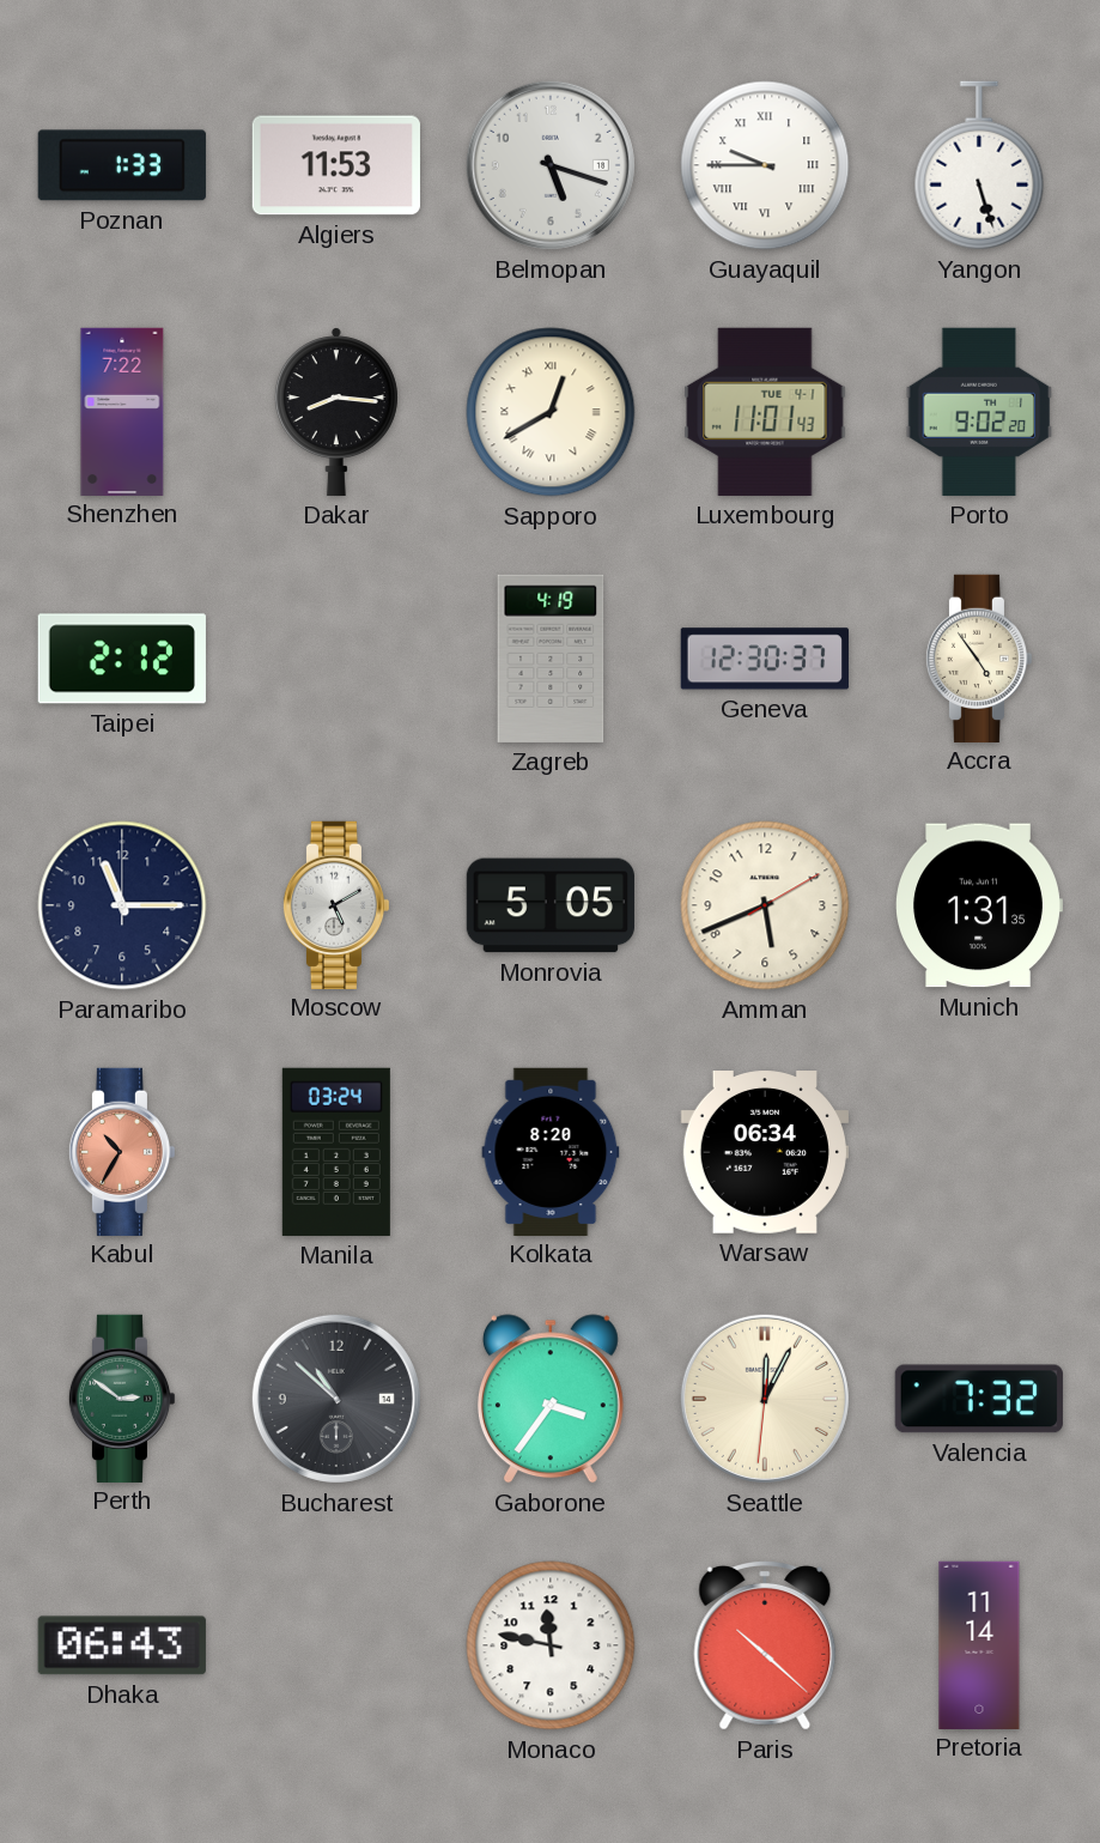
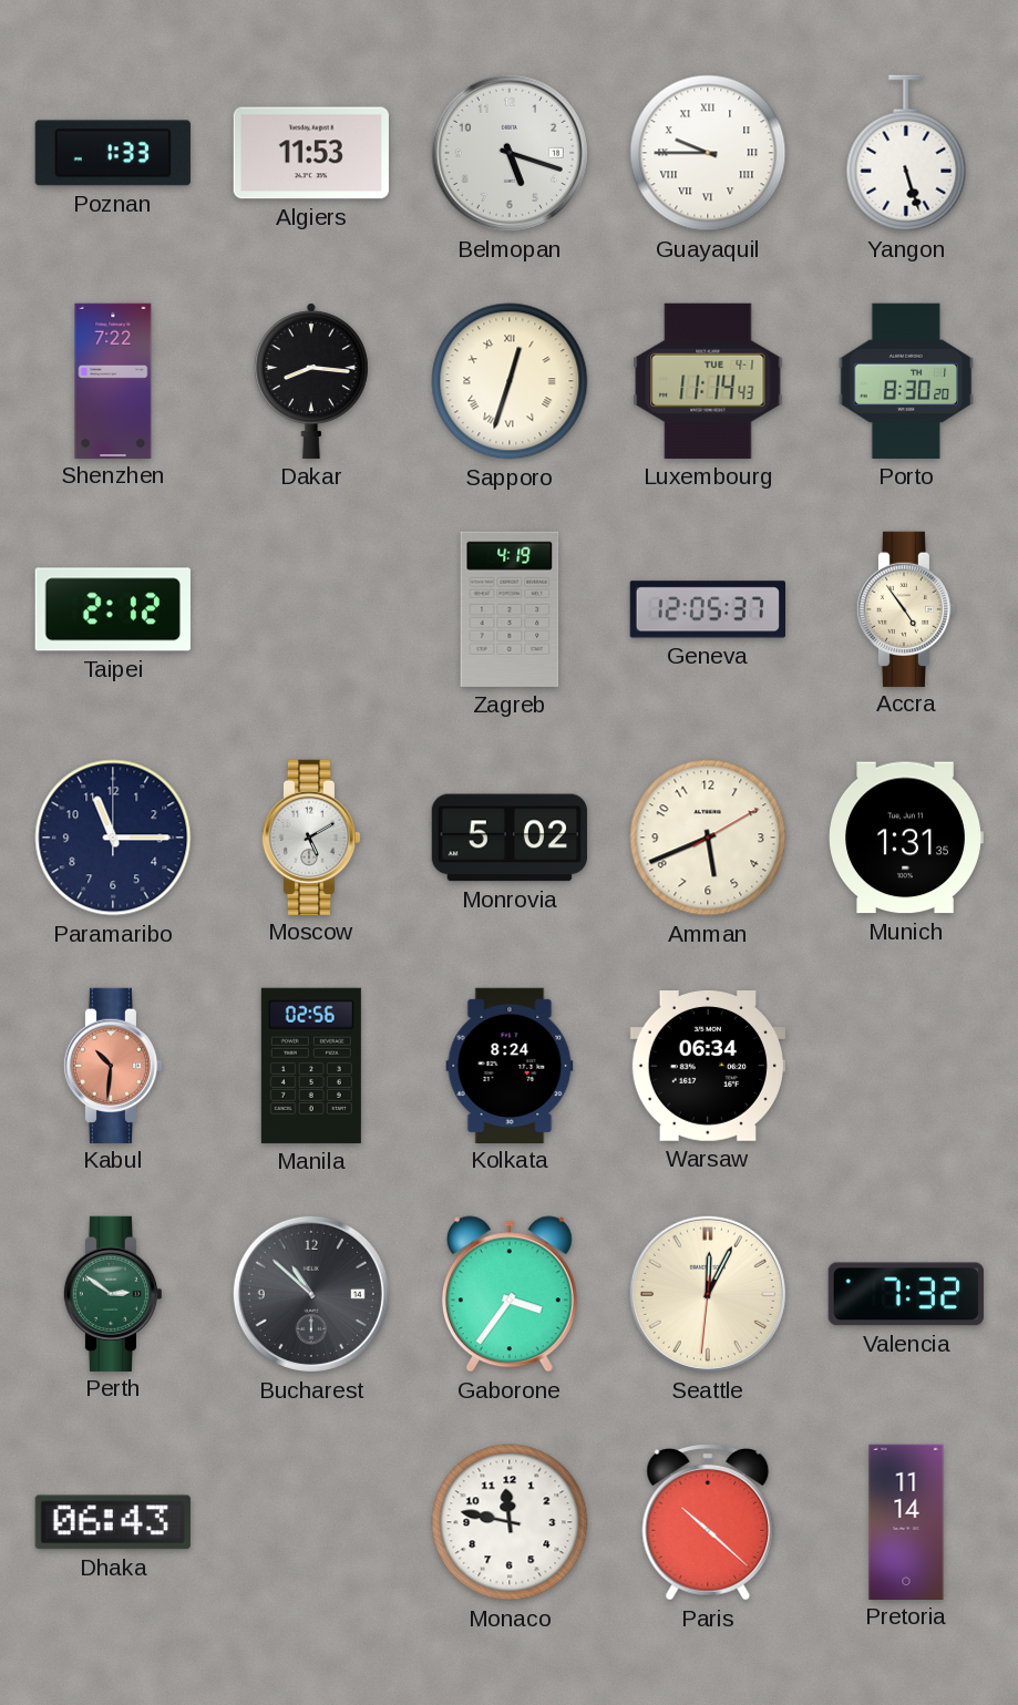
Sapporo: 12:40 -> 12:33
Luxembourg: 11:01 -> 11:14
Porto: 9:02 -> 8:30
Geneva: 12:30 -> 12:05
Monrovia: 5:05 -> 5:02
Kabul: 10:35 -> 10:31
Manila: 03:24 -> 02:56
Kolkata: 8:20 -> 8:24
